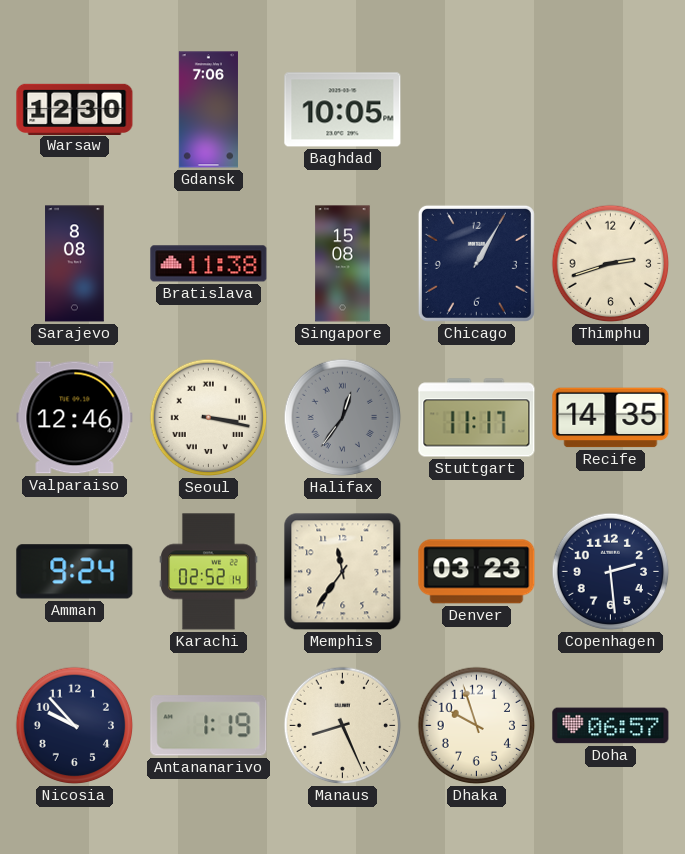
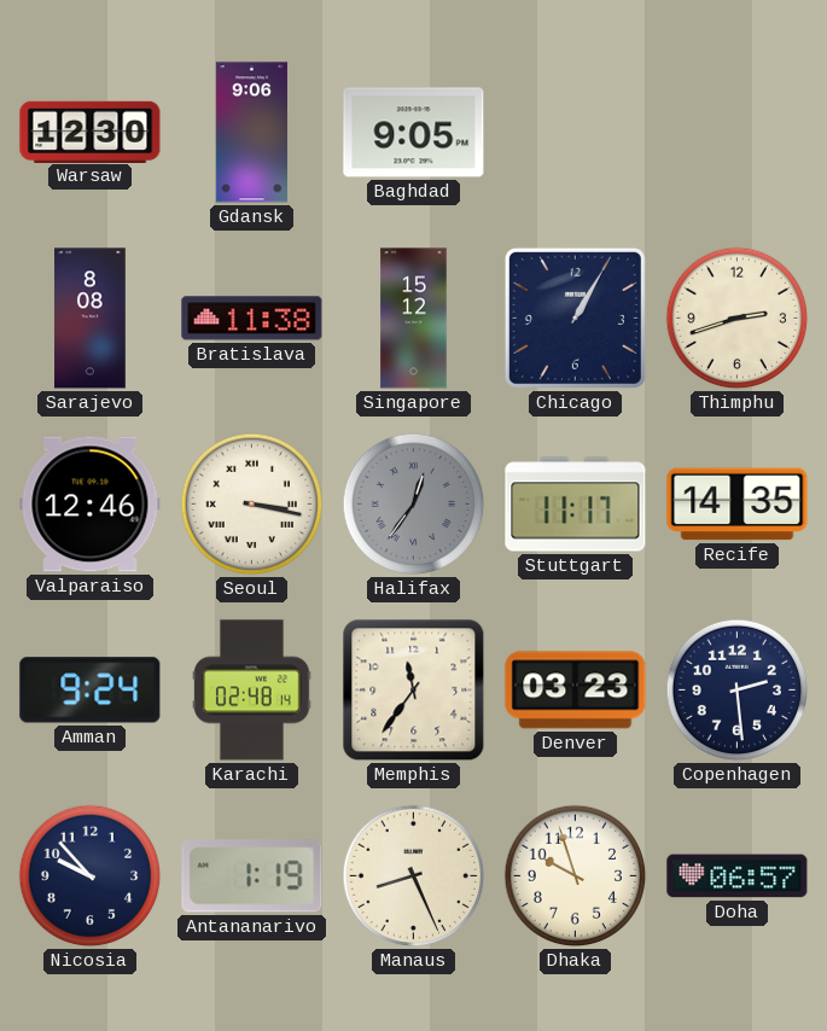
Gdansk: 7:06 -> 9:06
Baghdad: 10:05 -> 9:05
Singapore: 15:08 -> 15:12
Karachi: 02:52 -> 02:48
